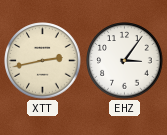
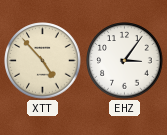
XTT: 2:43 -> 4:53
